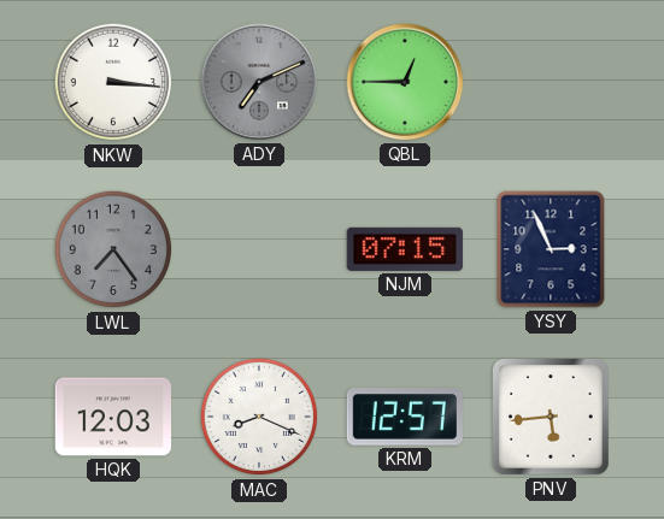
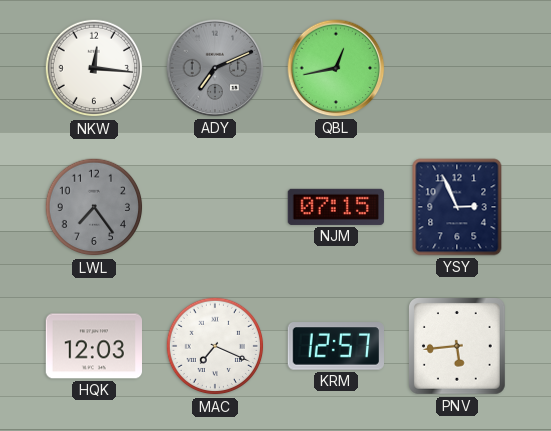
NKW: 3:16 -> 12:16
QBL: 12:45 -> 12:43
MAC: 8:19 -> 7:19
